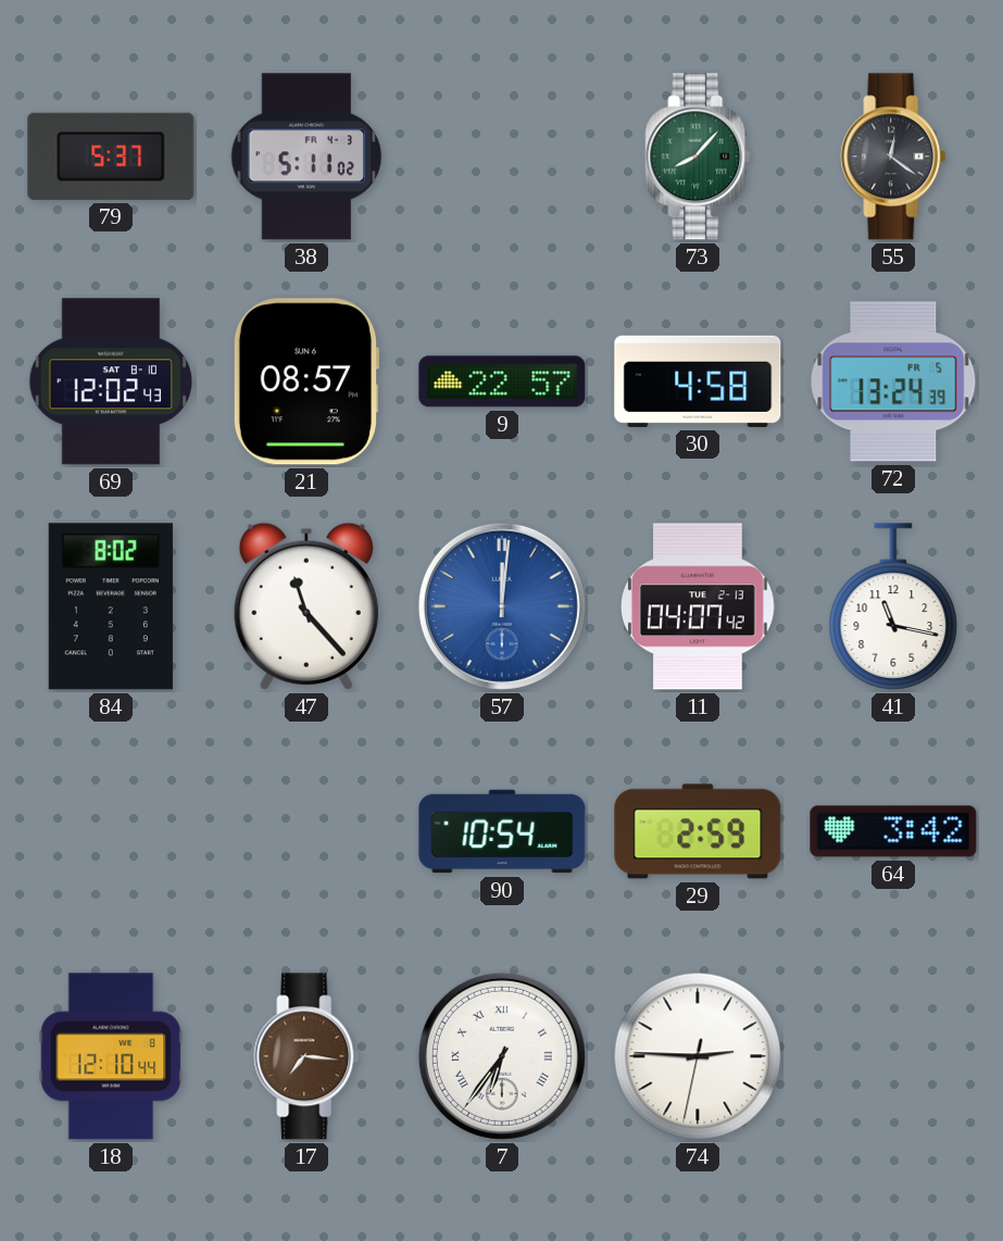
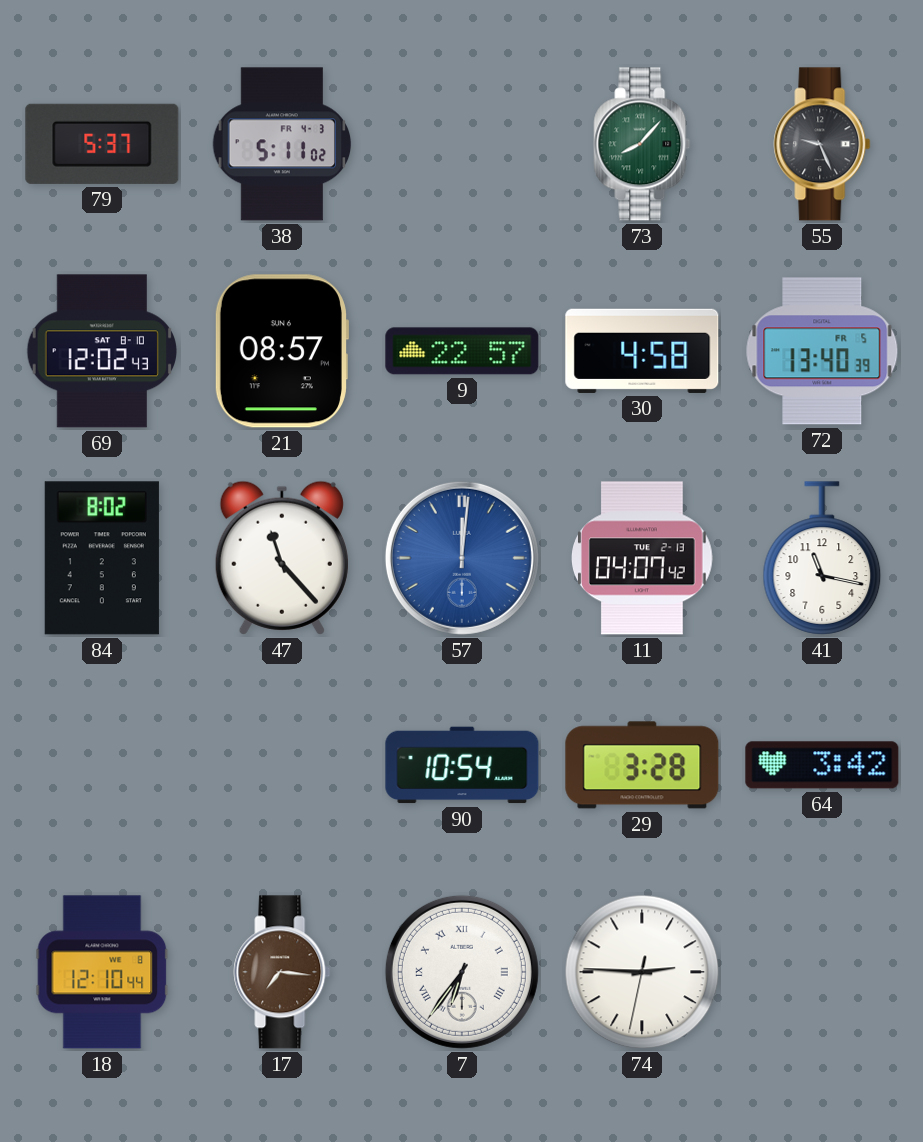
55: 12:21 -> 9:26
72: 13:24 -> 13:40
29: 2:59 -> 3:28
